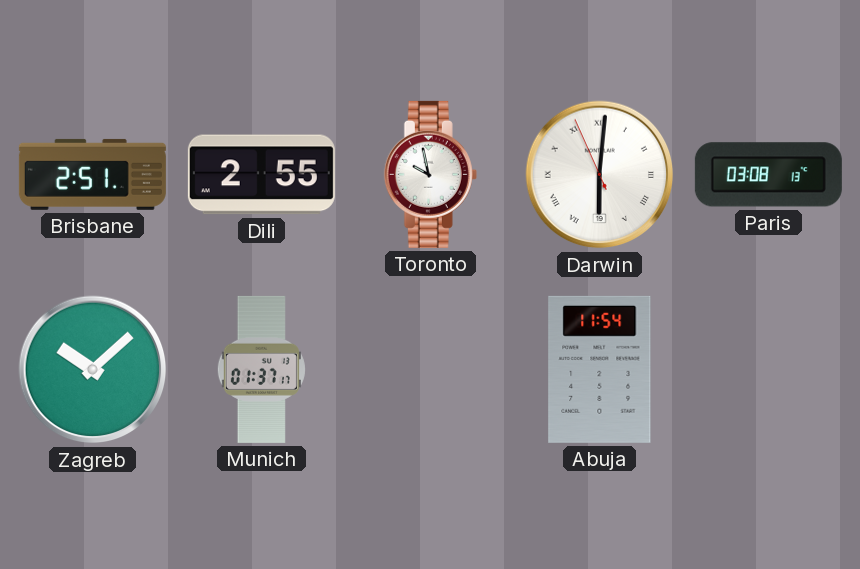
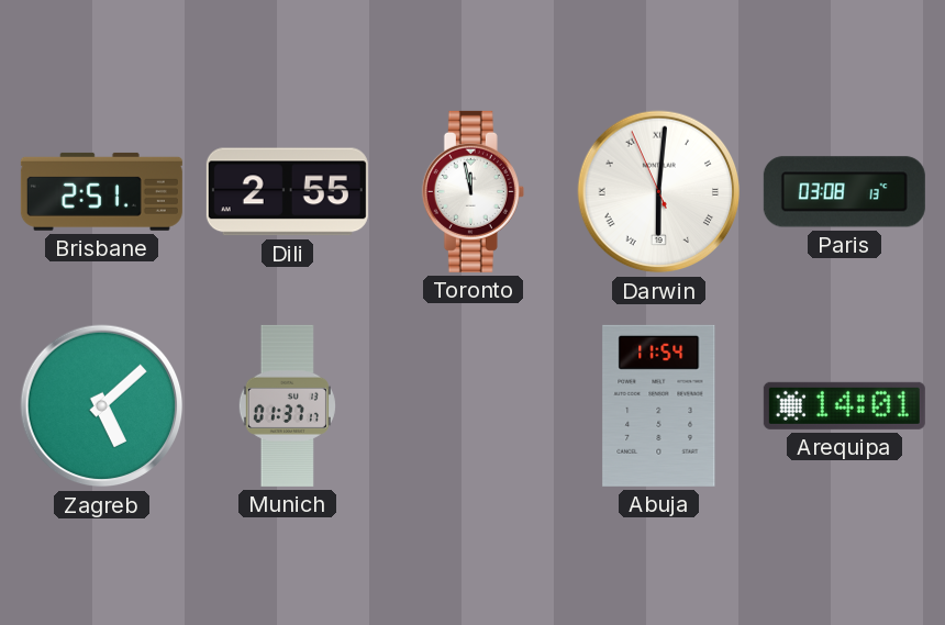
Toronto: 9:58 -> 11:58
Zagreb: 10:08 -> 5:08
Arequipa: none -> 14:01
